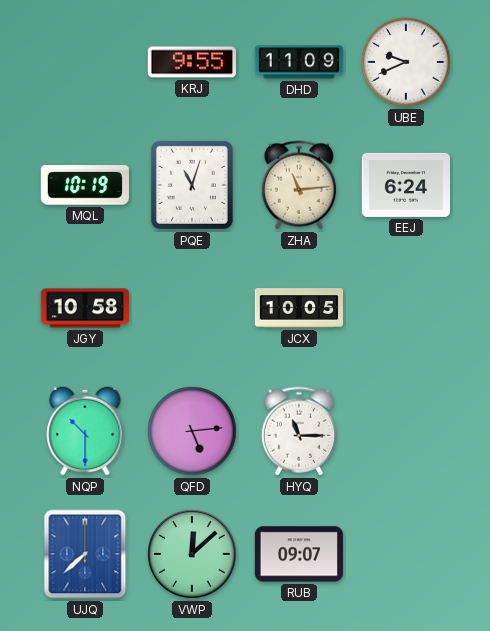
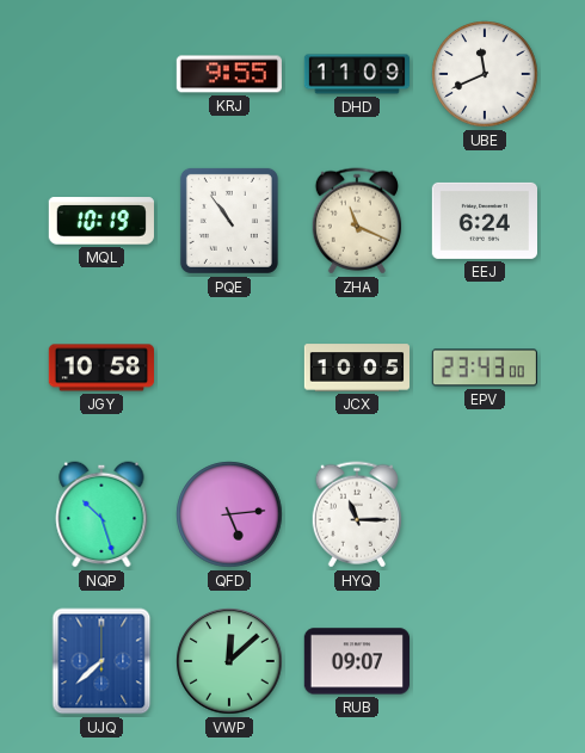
UBE: 9:41 -> 11:41
PQE: 11:03 -> 10:54
ZHA: 11:14 -> 11:19
EPV: none -> 23:43
NQP: 10:30 -> 10:27
